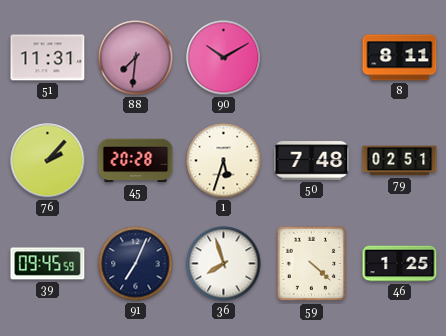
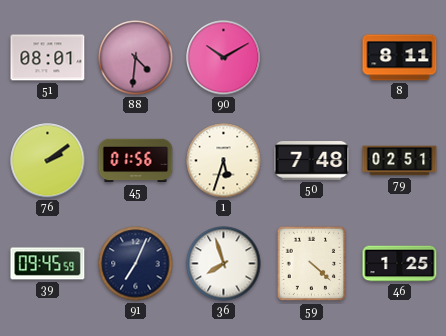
51: 11:31 -> 08:01
88: 7:31 -> 4:31
76: 2:07 -> 2:09
45: 20:28 -> 01:56
